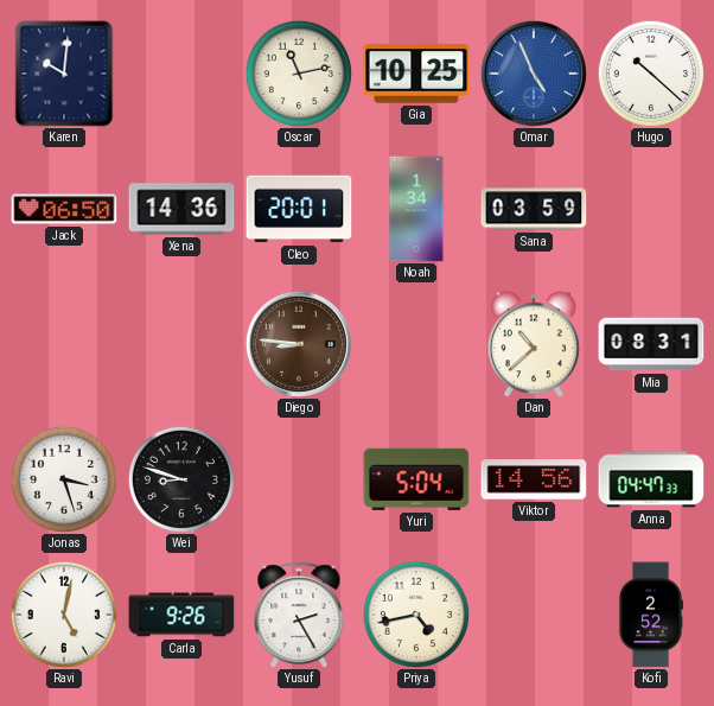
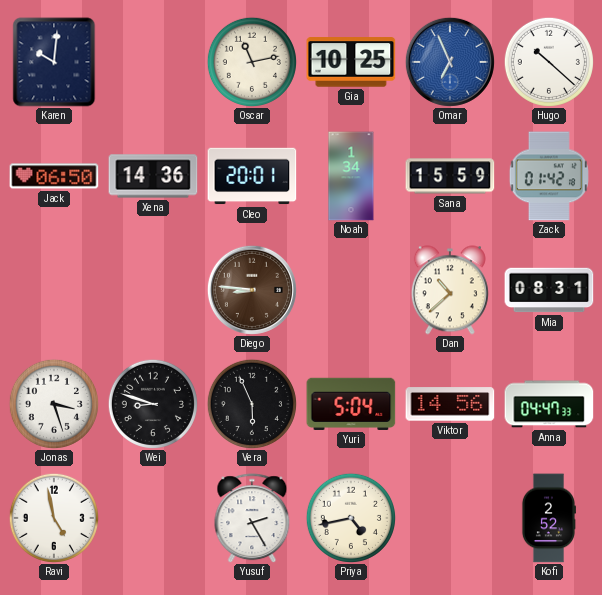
Omar: 4:56 -> 6:56
Sana: 03:59 -> 15:59
Zack: none -> 01:42
Vera: none -> 5:56
Ravi: 5:02 -> 4:58
Carla: 9:26 -> none
